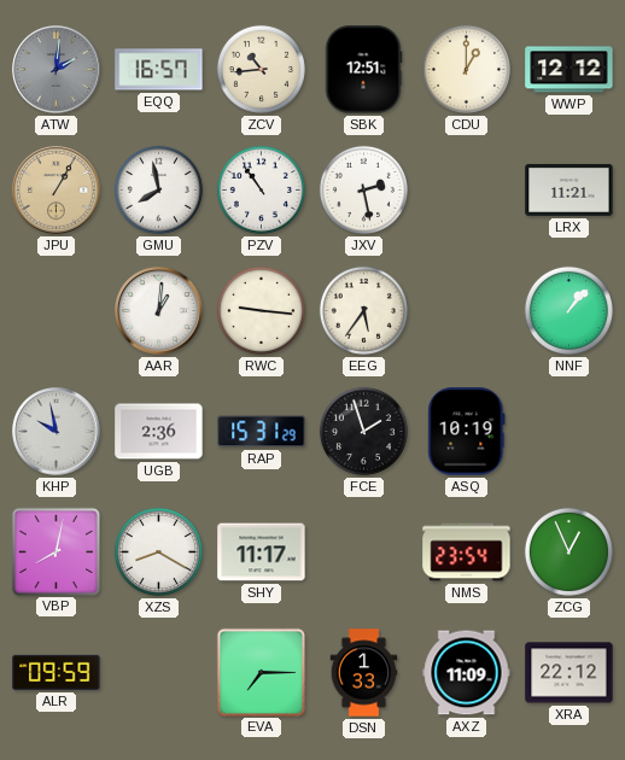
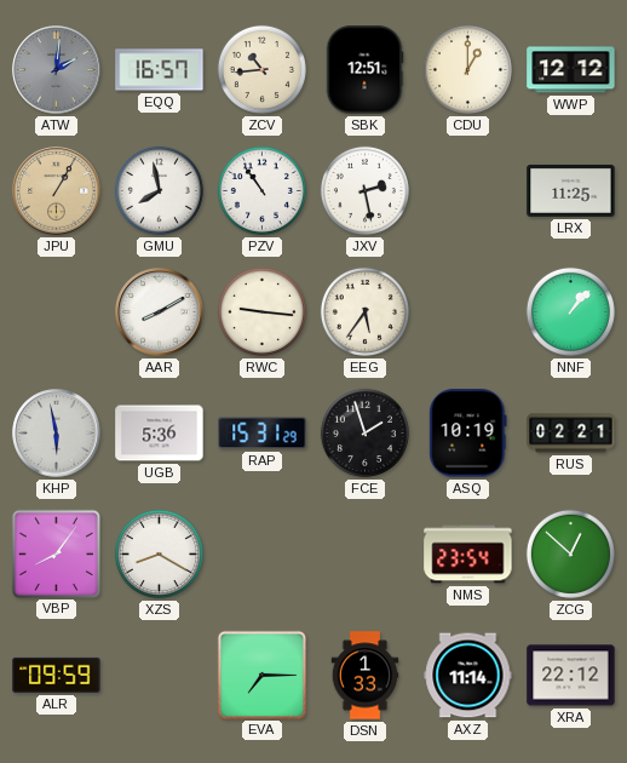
LRX: 11:21 -> 11:25
AAR: 1:01 -> 8:10
KHP: 9:58 -> 5:58
UGB: 2:36 -> 5:36
RUS: none -> 02:21
VBP: 8:02 -> 8:06
SHY: 11:17 -> none
ZCG: 12:56 -> 12:52
AXZ: 11:09 -> 11:14
